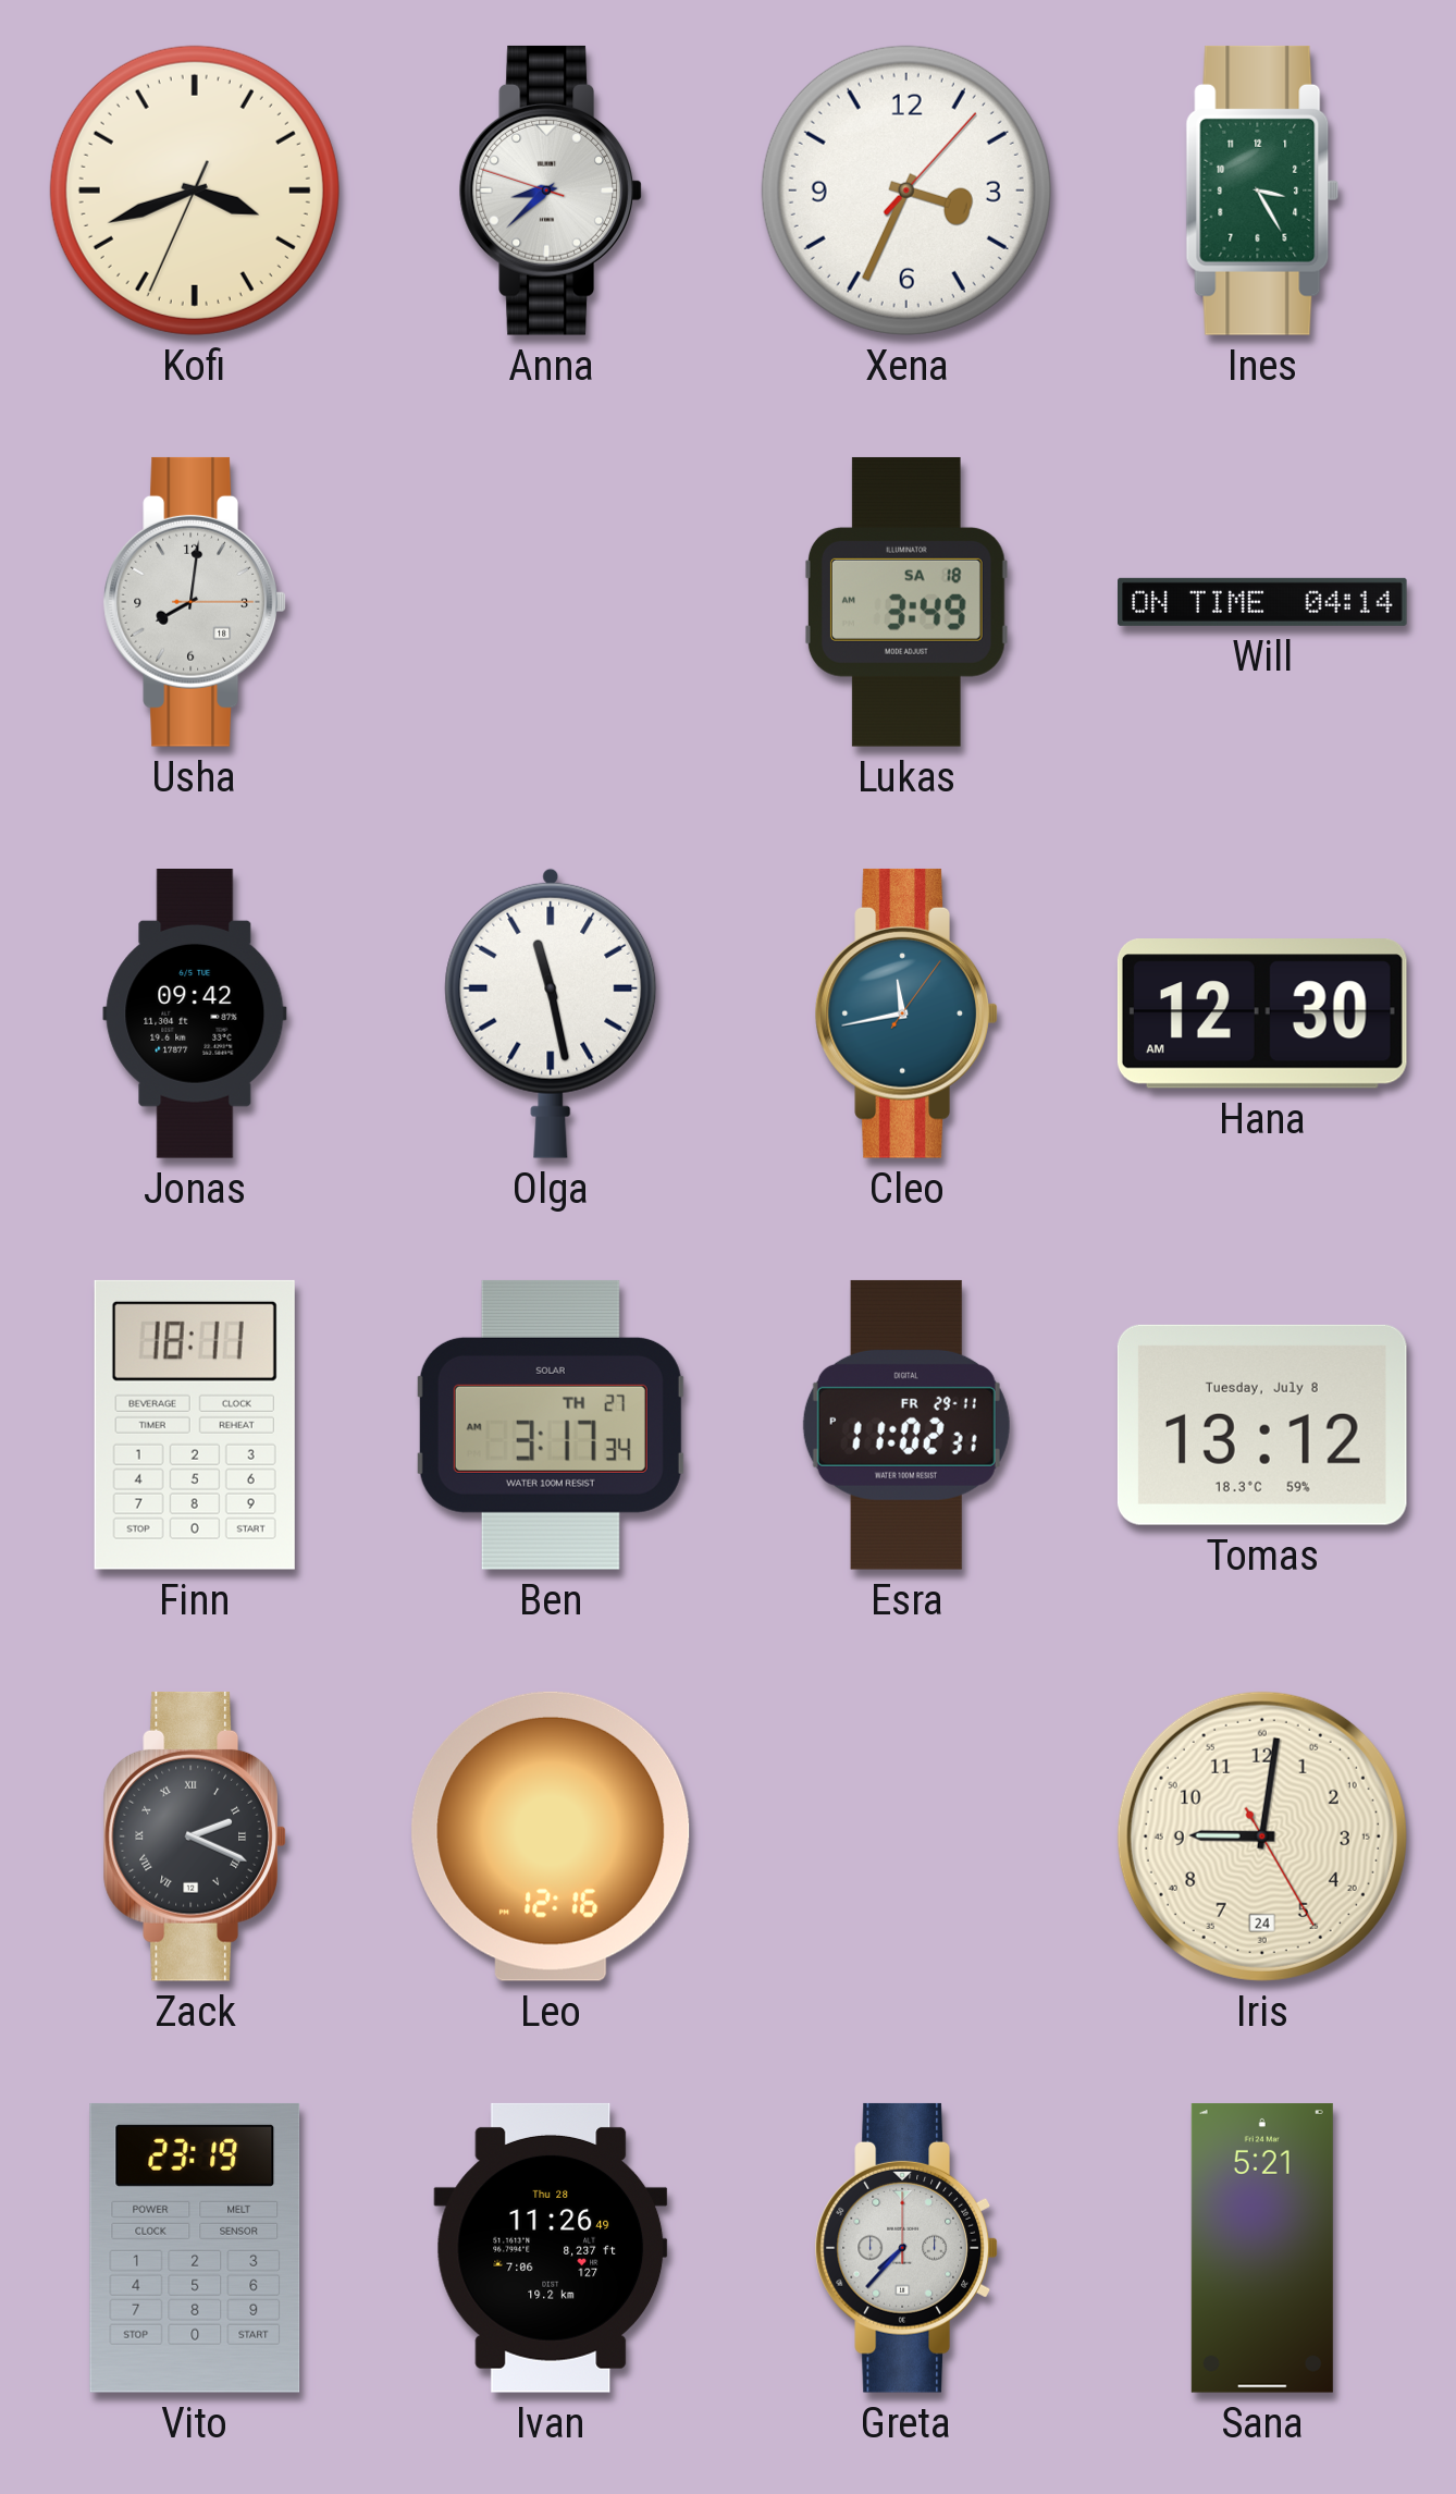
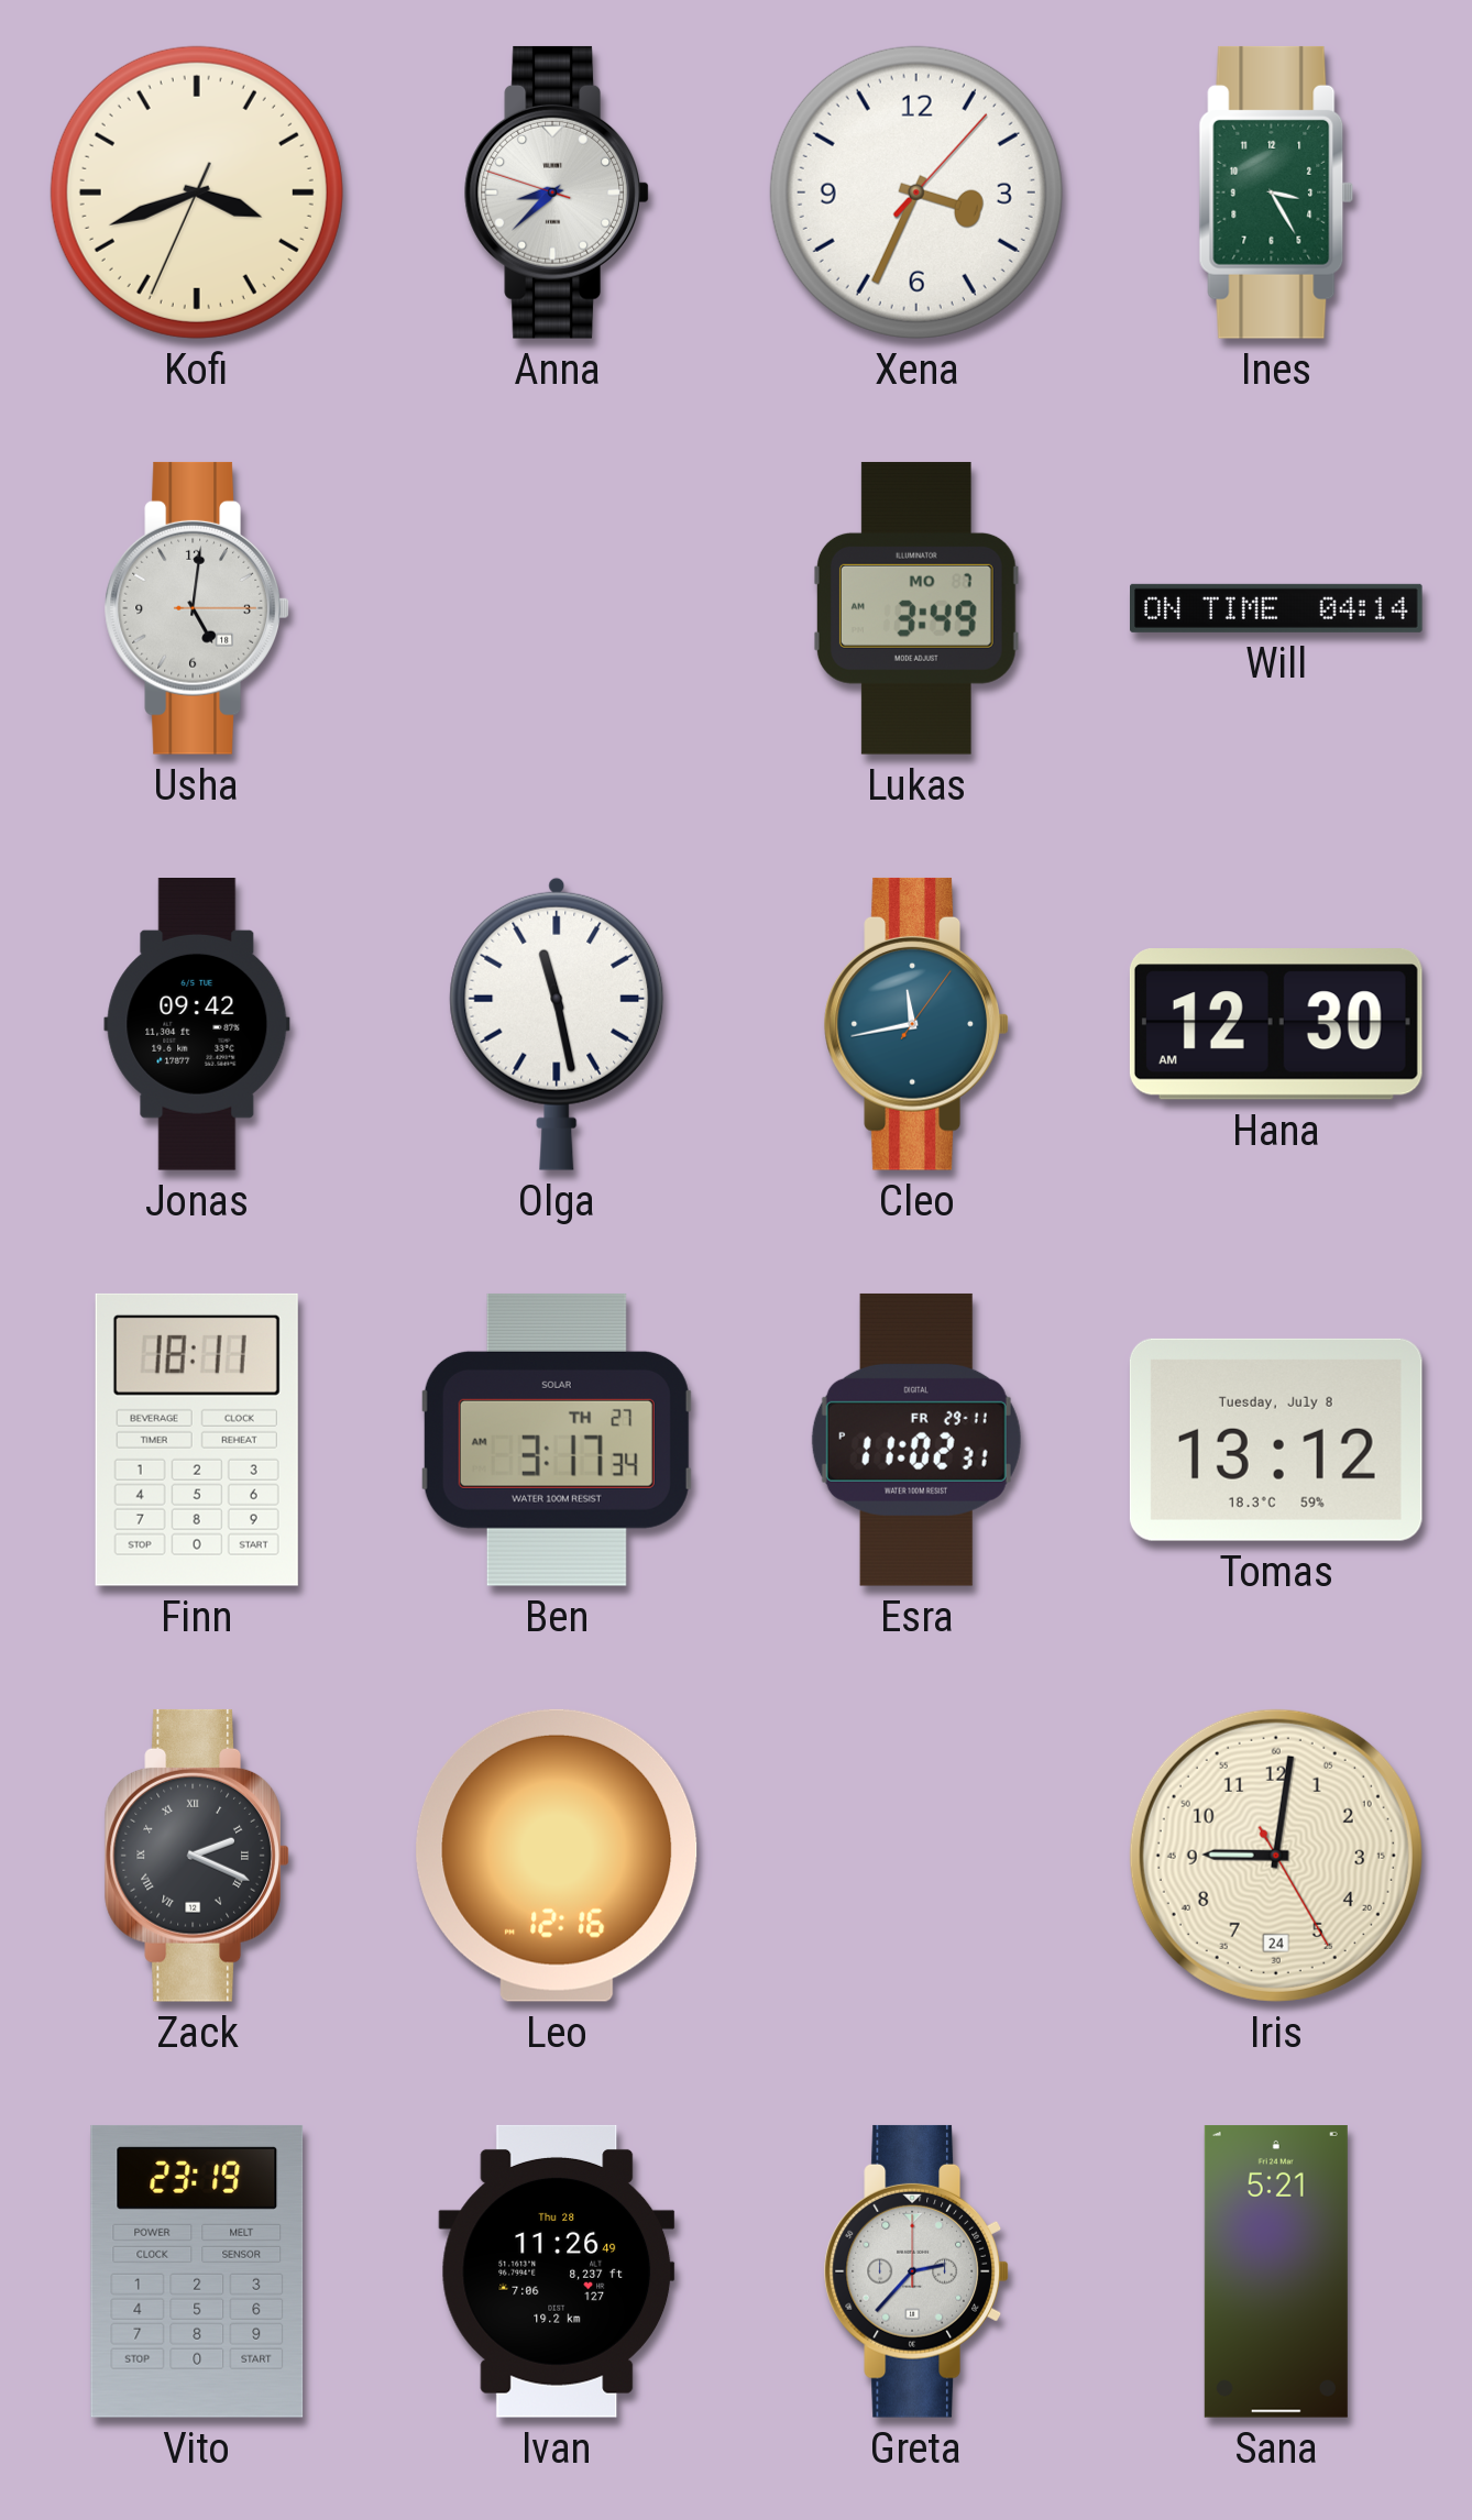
Usha: 8:01 -> 5:01
Lukas date: SA 18 -> MO 7
Greta: 7:37 -> 2:37
